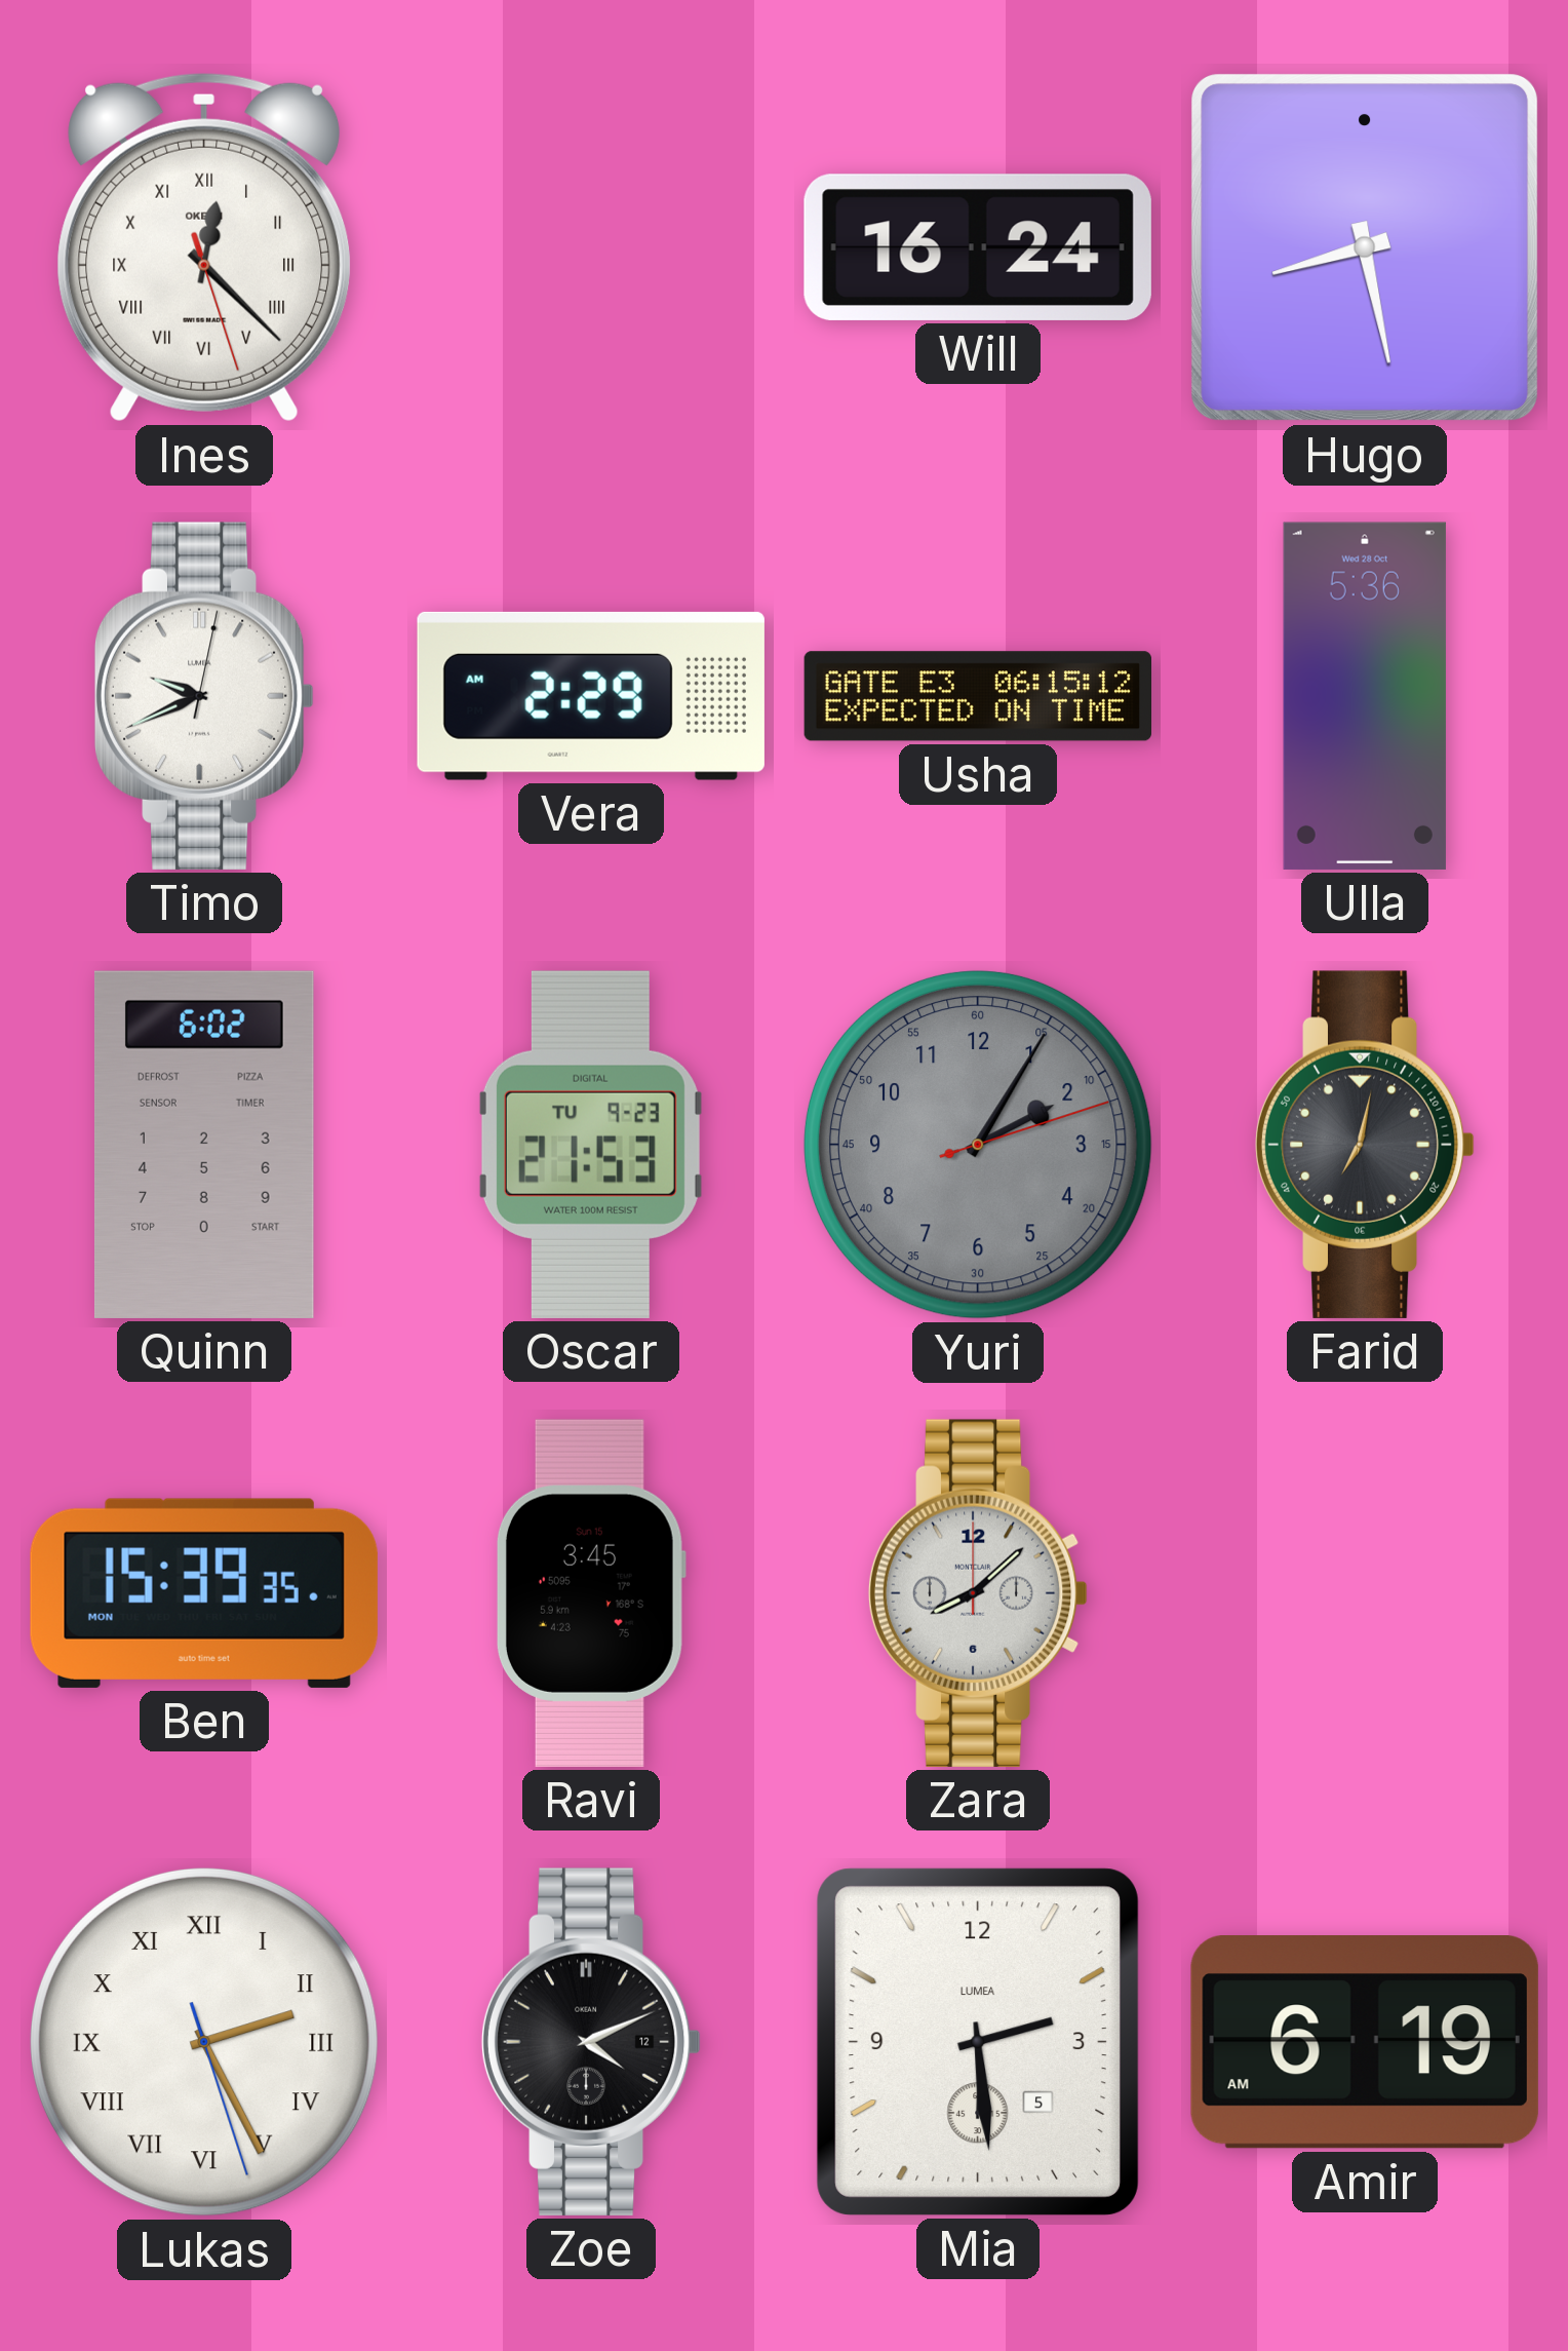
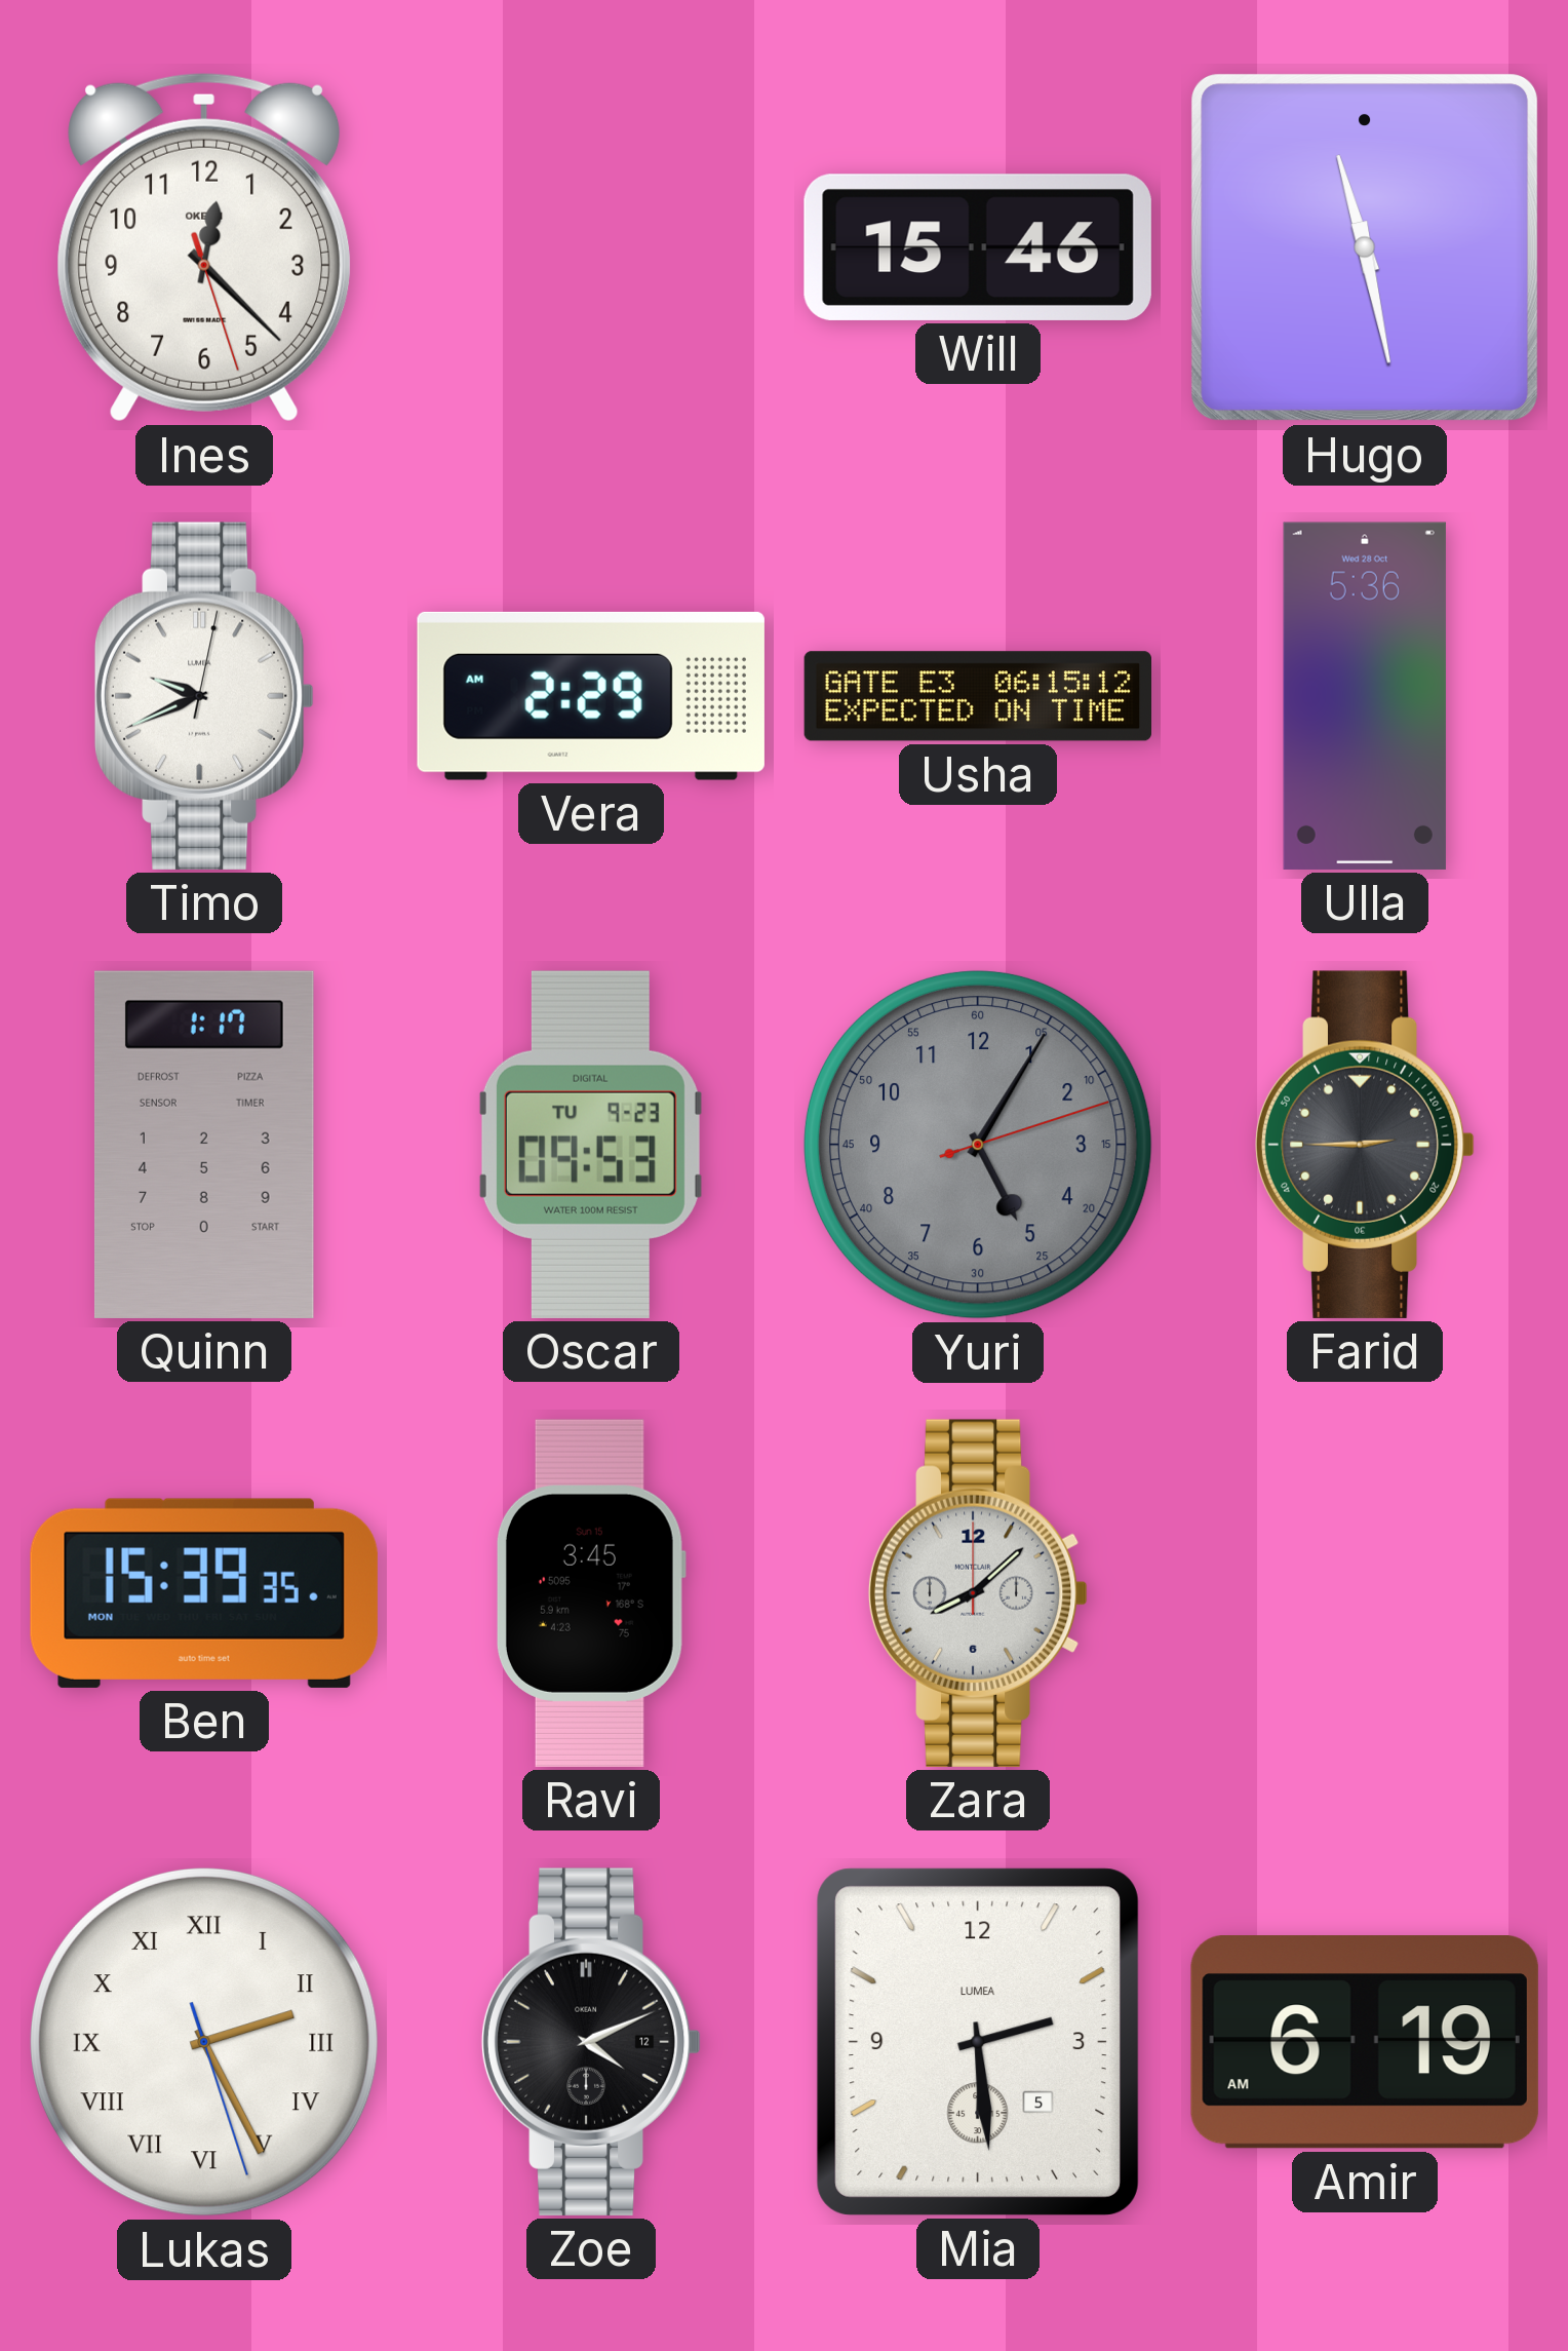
Ines numerals: Roman -> Arabic
Will: 16:24 -> 15:46
Hugo: 8:28 -> 11:28
Quinn: 6:02 -> 1:17
Oscar: 21:53 -> 09:53
Yuri: 2:05 -> 5:05
Farid: 7:02 -> 2:45
